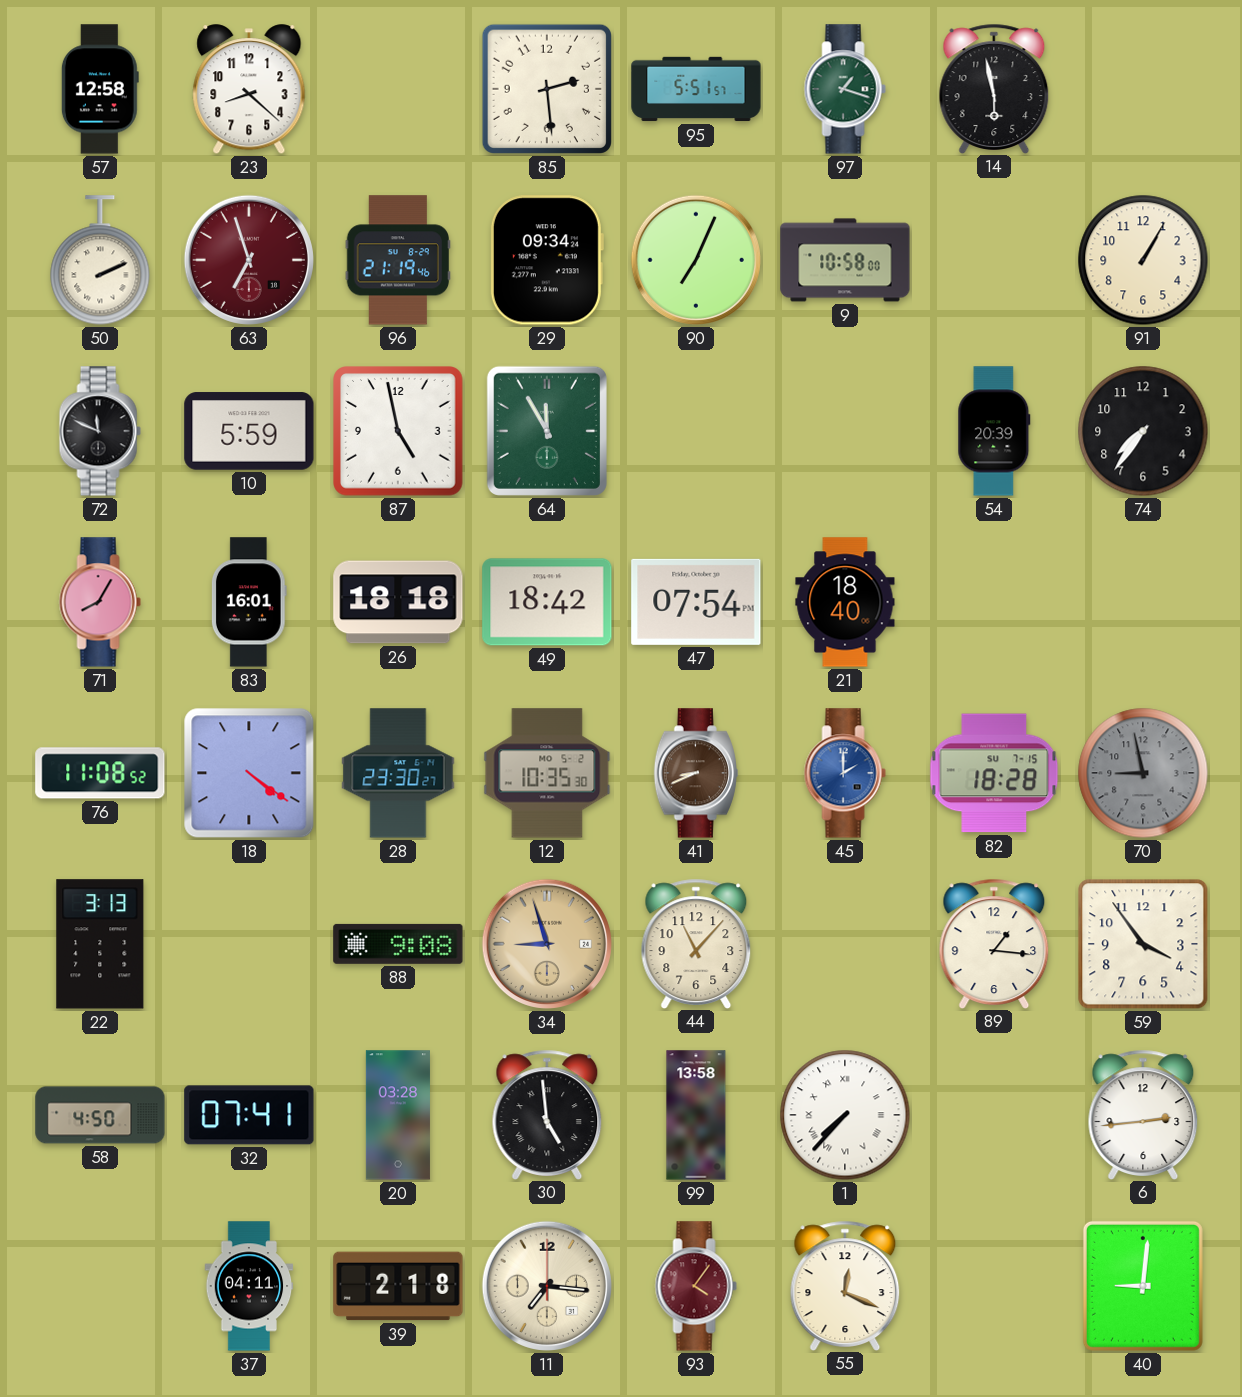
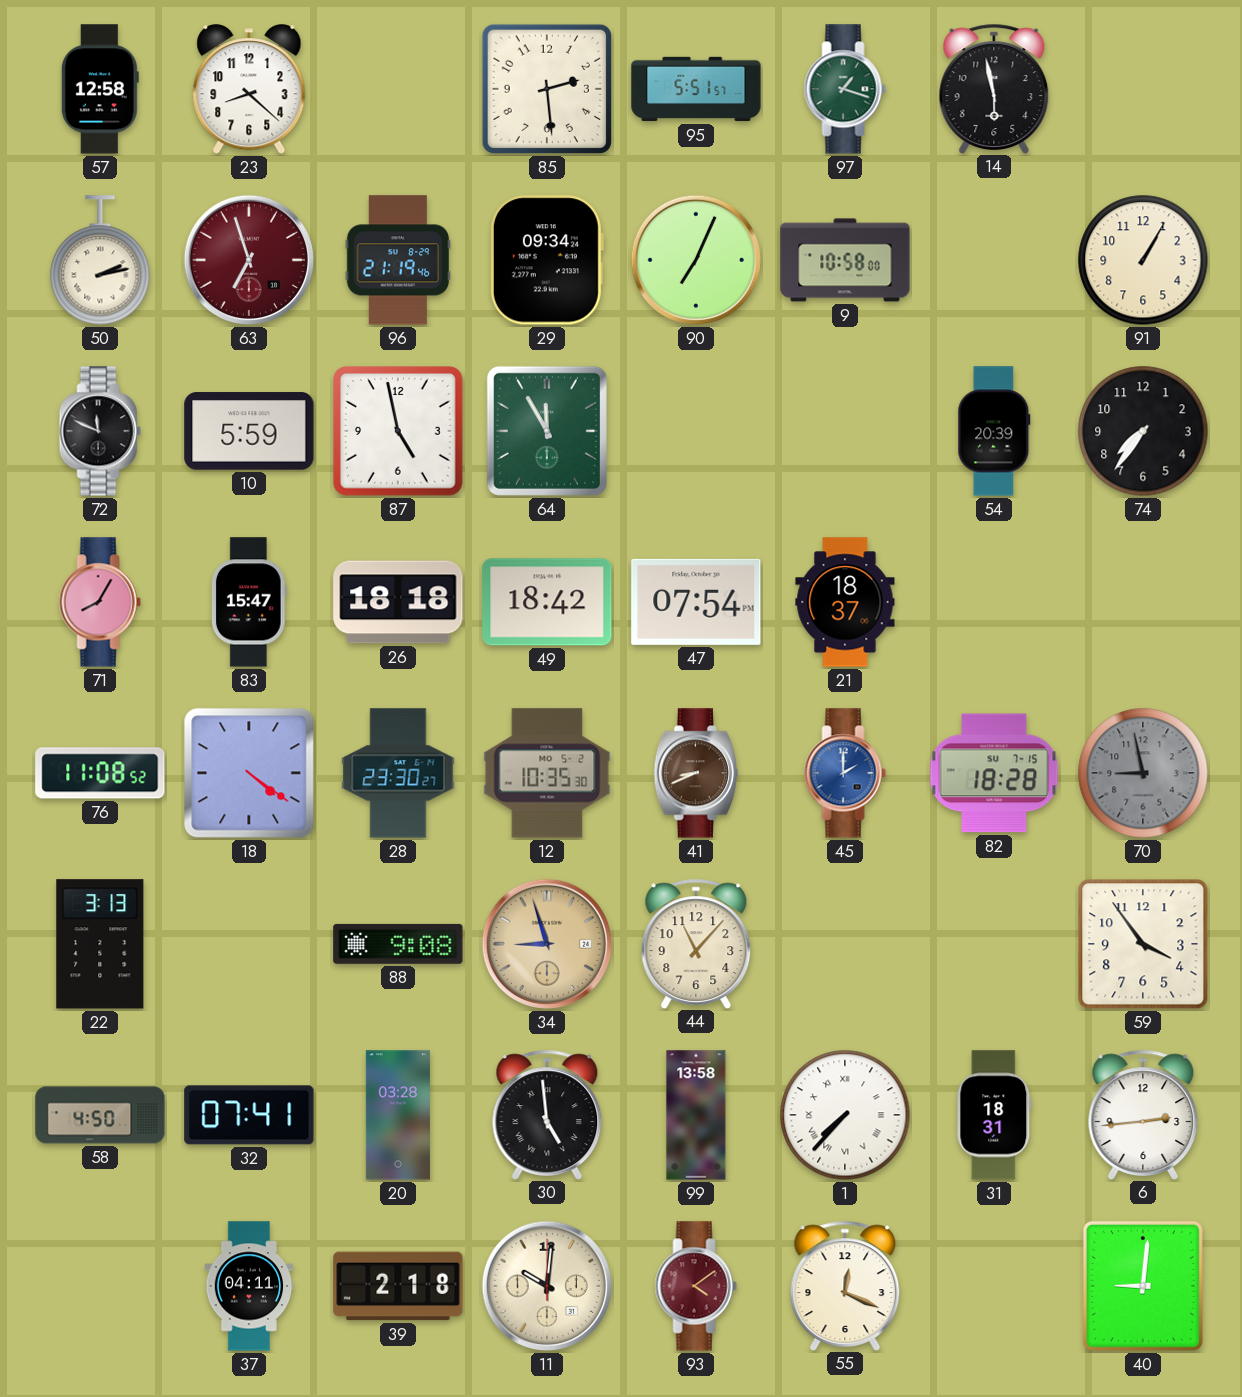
50: 2:11 -> 2:13
83: 16:01 -> 15:47
21: 18:40 -> 18:37
89: 1:16 -> none
31: none -> 18:31
11: 7:16 -> 10:01
93: 4:06 -> 4:09
